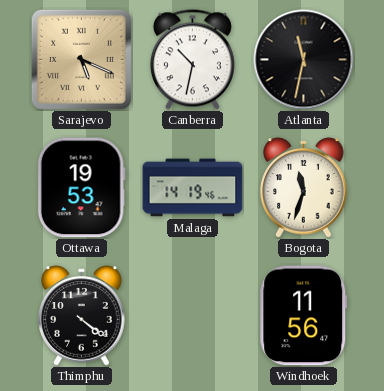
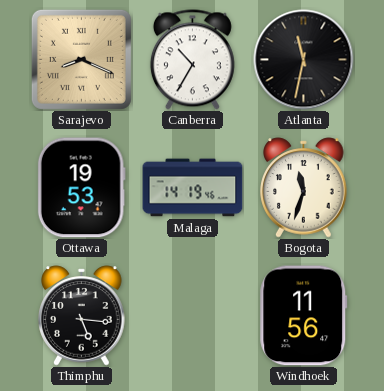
Sarajevo: 5:19 -> 8:19
Canberra: 10:32 -> 10:35
Thimphu: 4:21 -> 5:16
